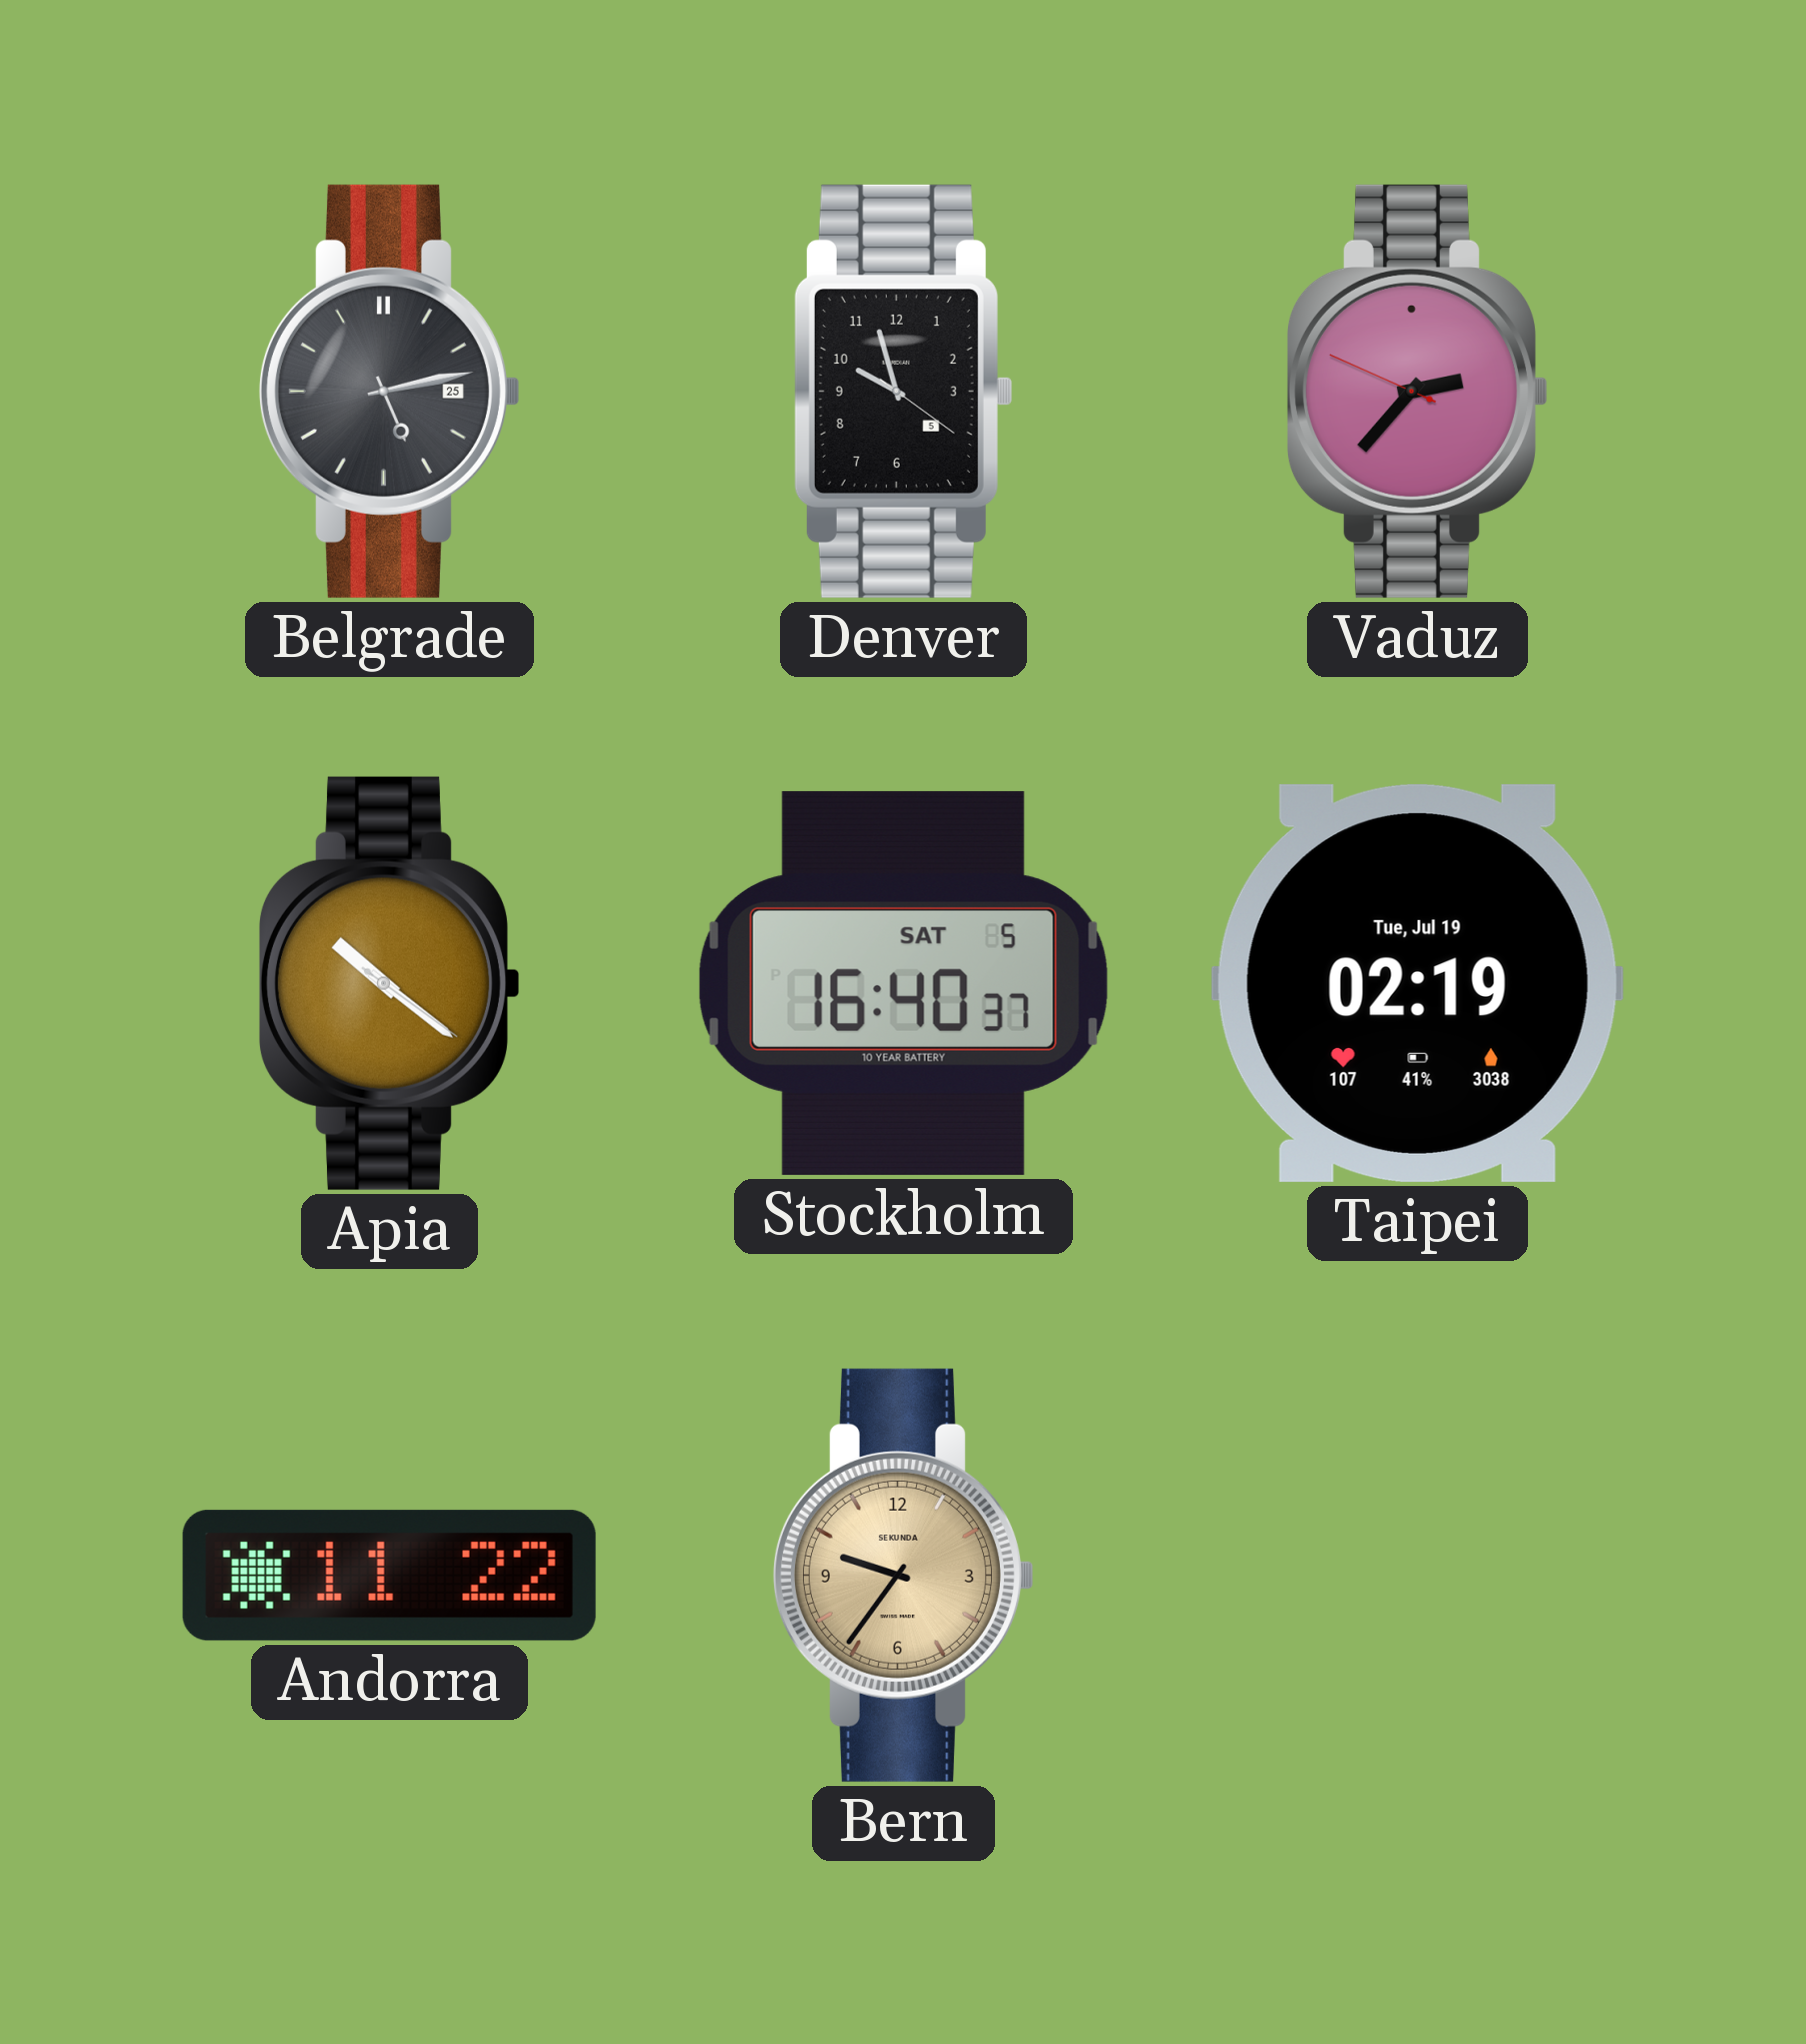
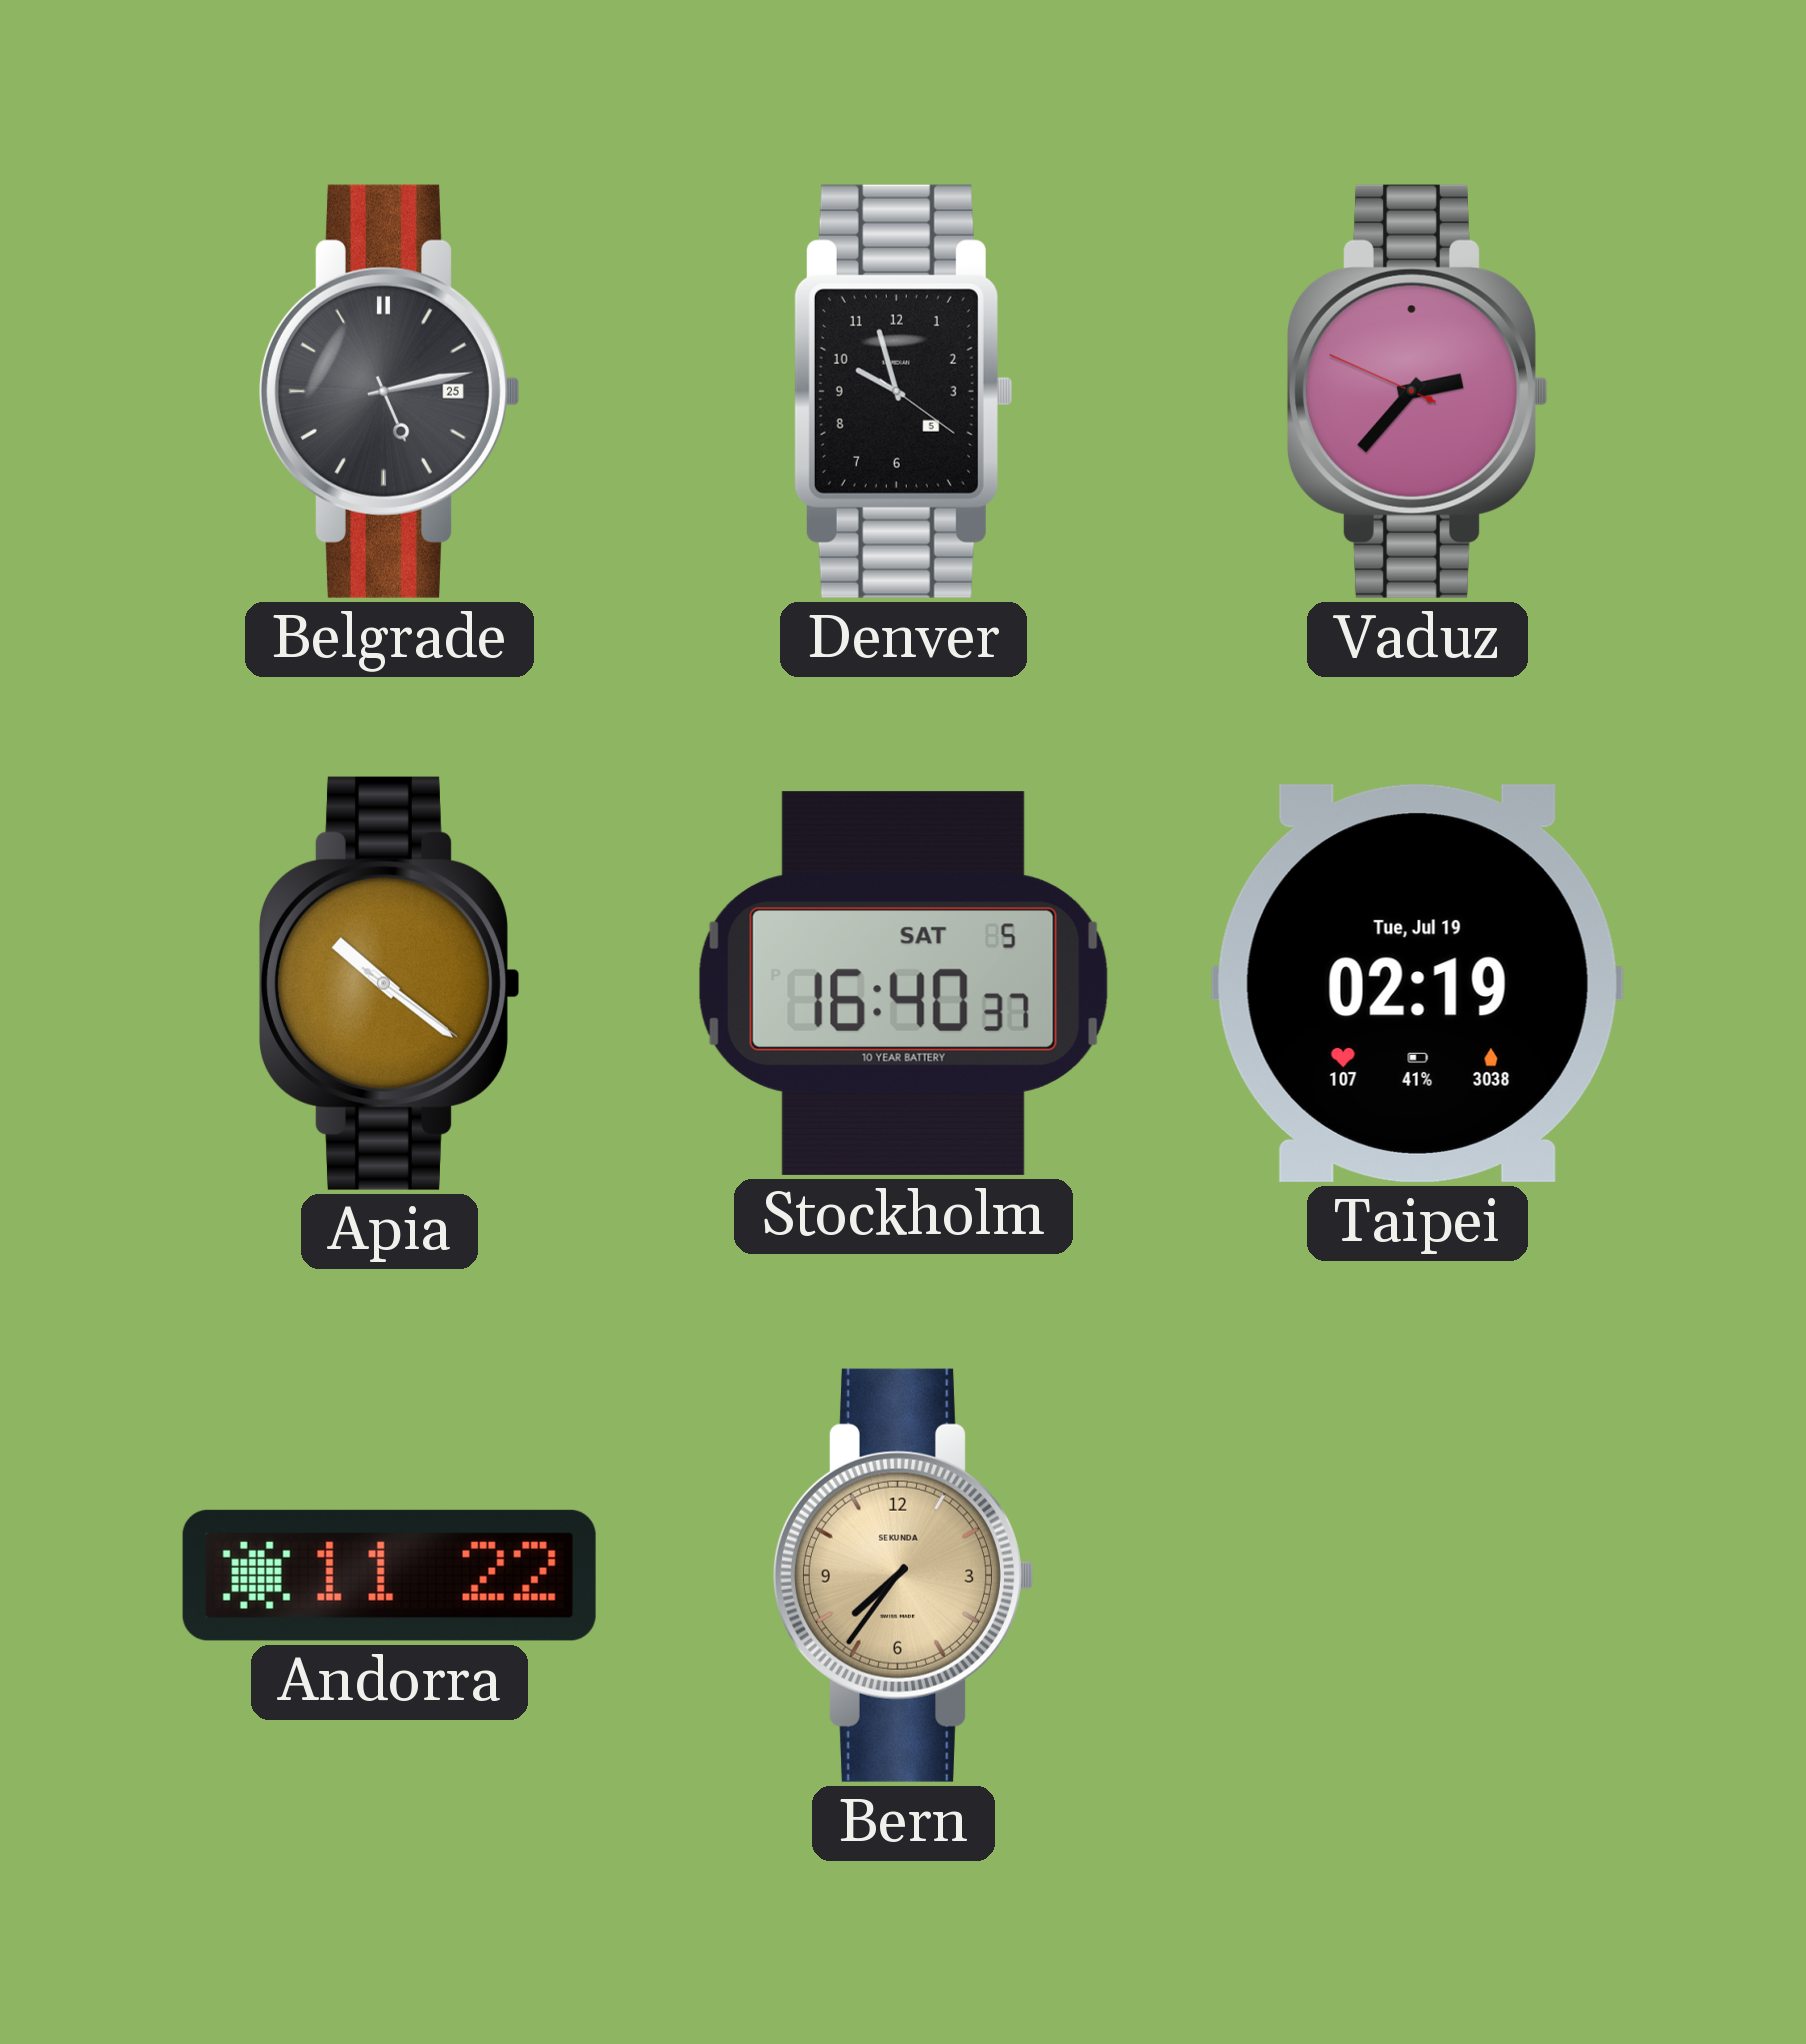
Bern: 9:36 -> 7:36
